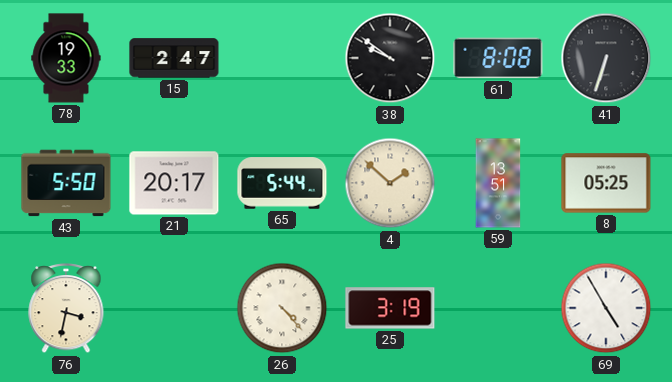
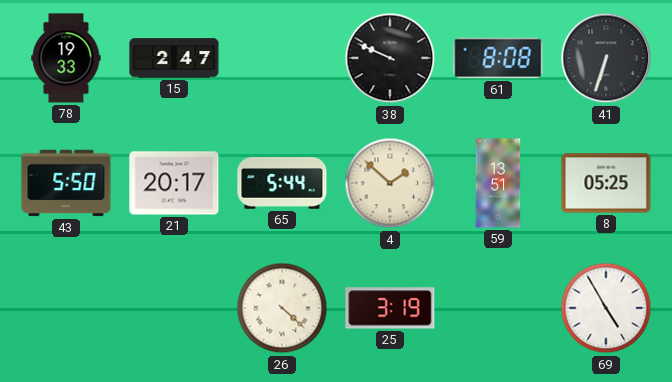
38: 9:51 -> 9:49
76: 3:32 -> none
26: 4:23 -> 4:22
